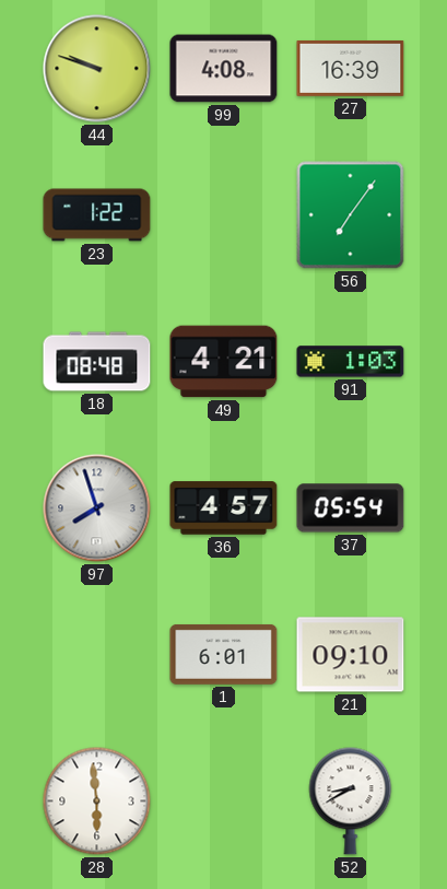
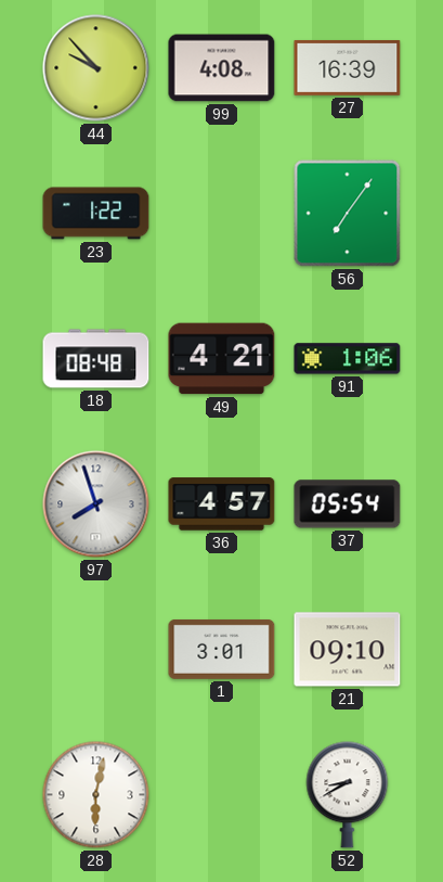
44: 9:48 -> 9:53
91: 1:03 -> 1:06
1: 6:01 -> 3:01
28: 5:59 -> 6:02
